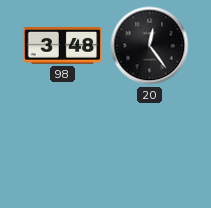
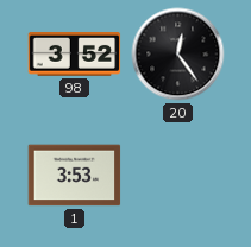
98: 3:48 -> 3:52
1: none -> 3:53
